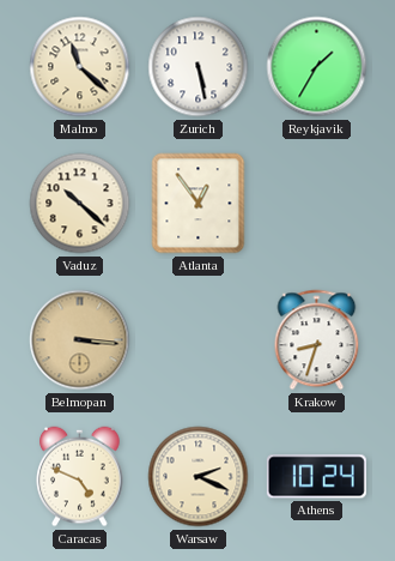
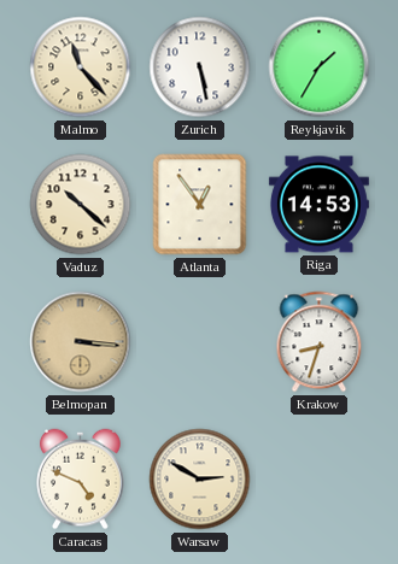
Malmo: 11:22 -> 11:23
Riga: none -> 14:53
Warsaw: 2:19 -> 2:50
Athens: 10:24 -> none
